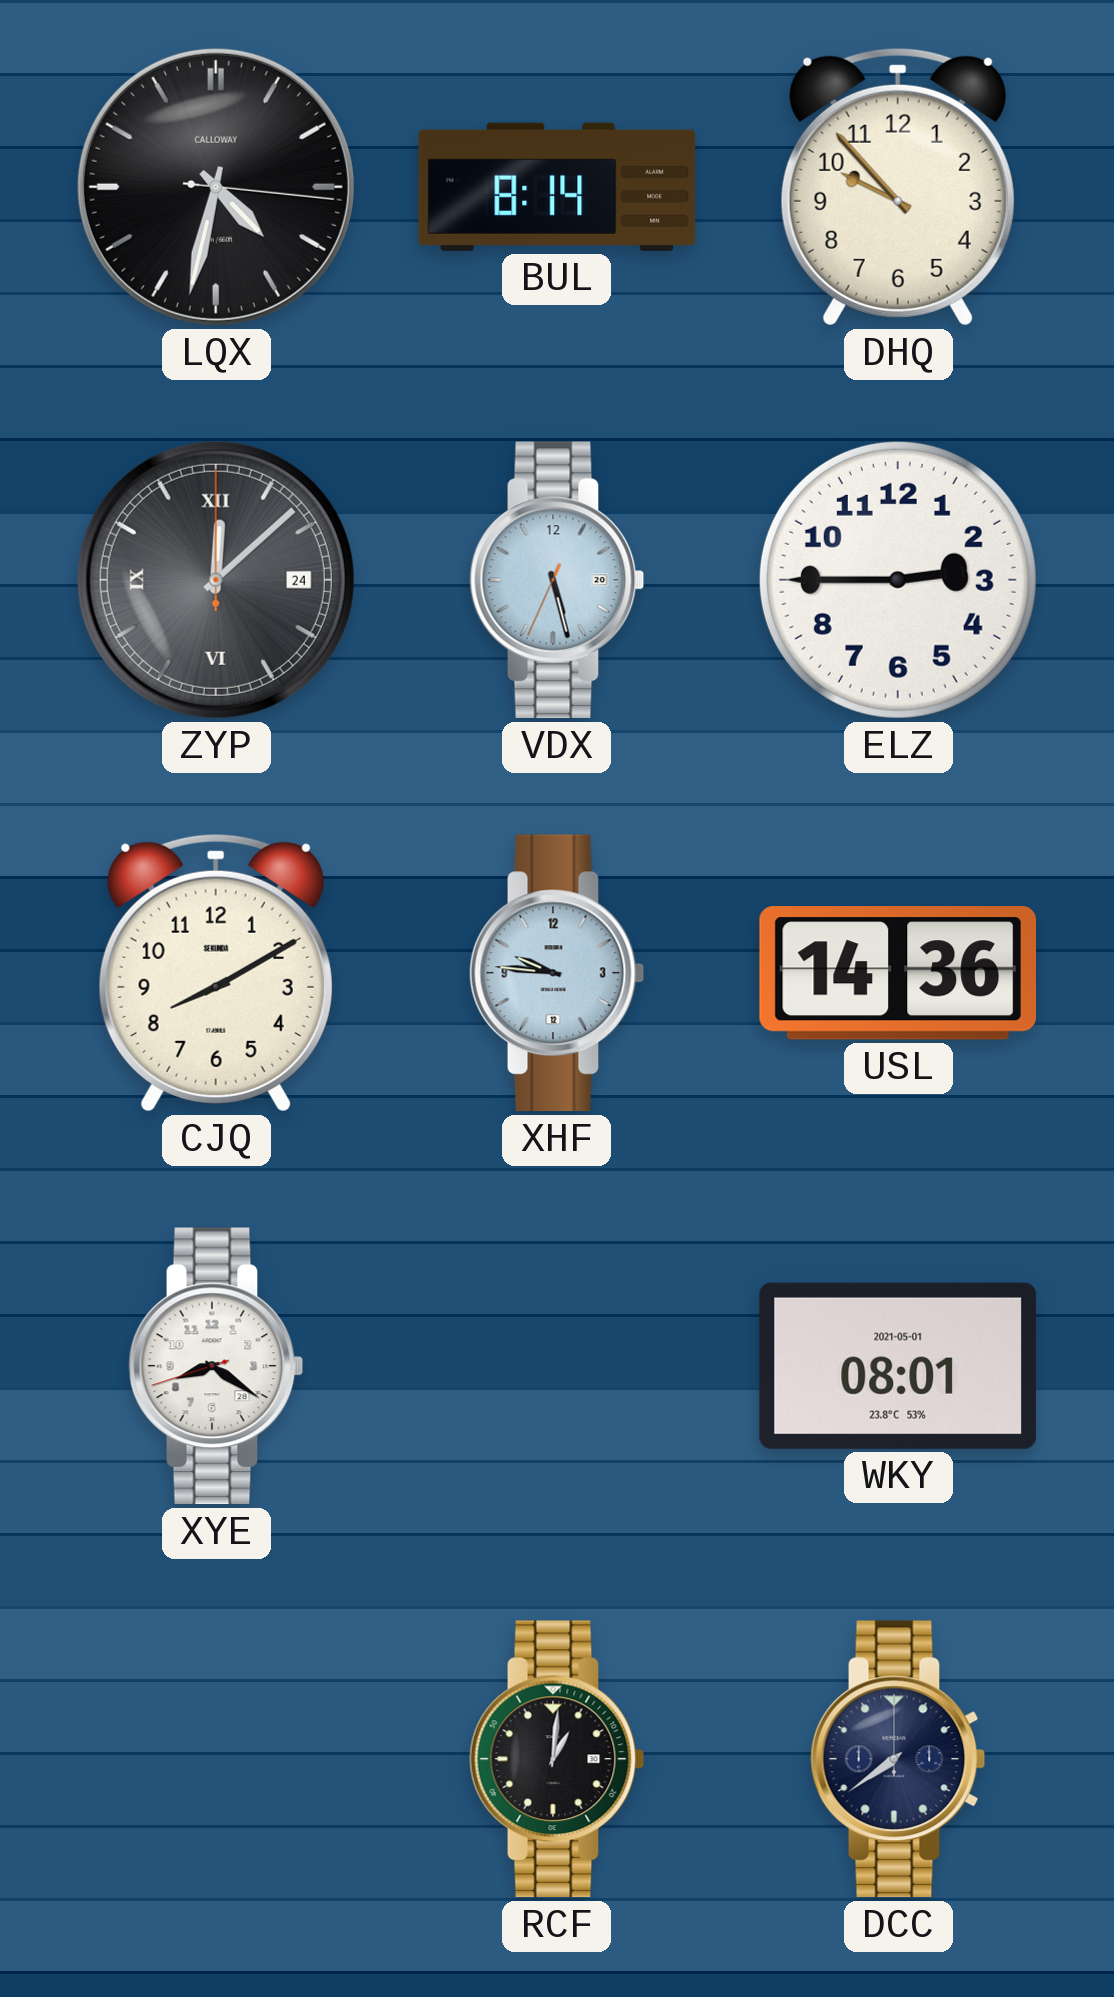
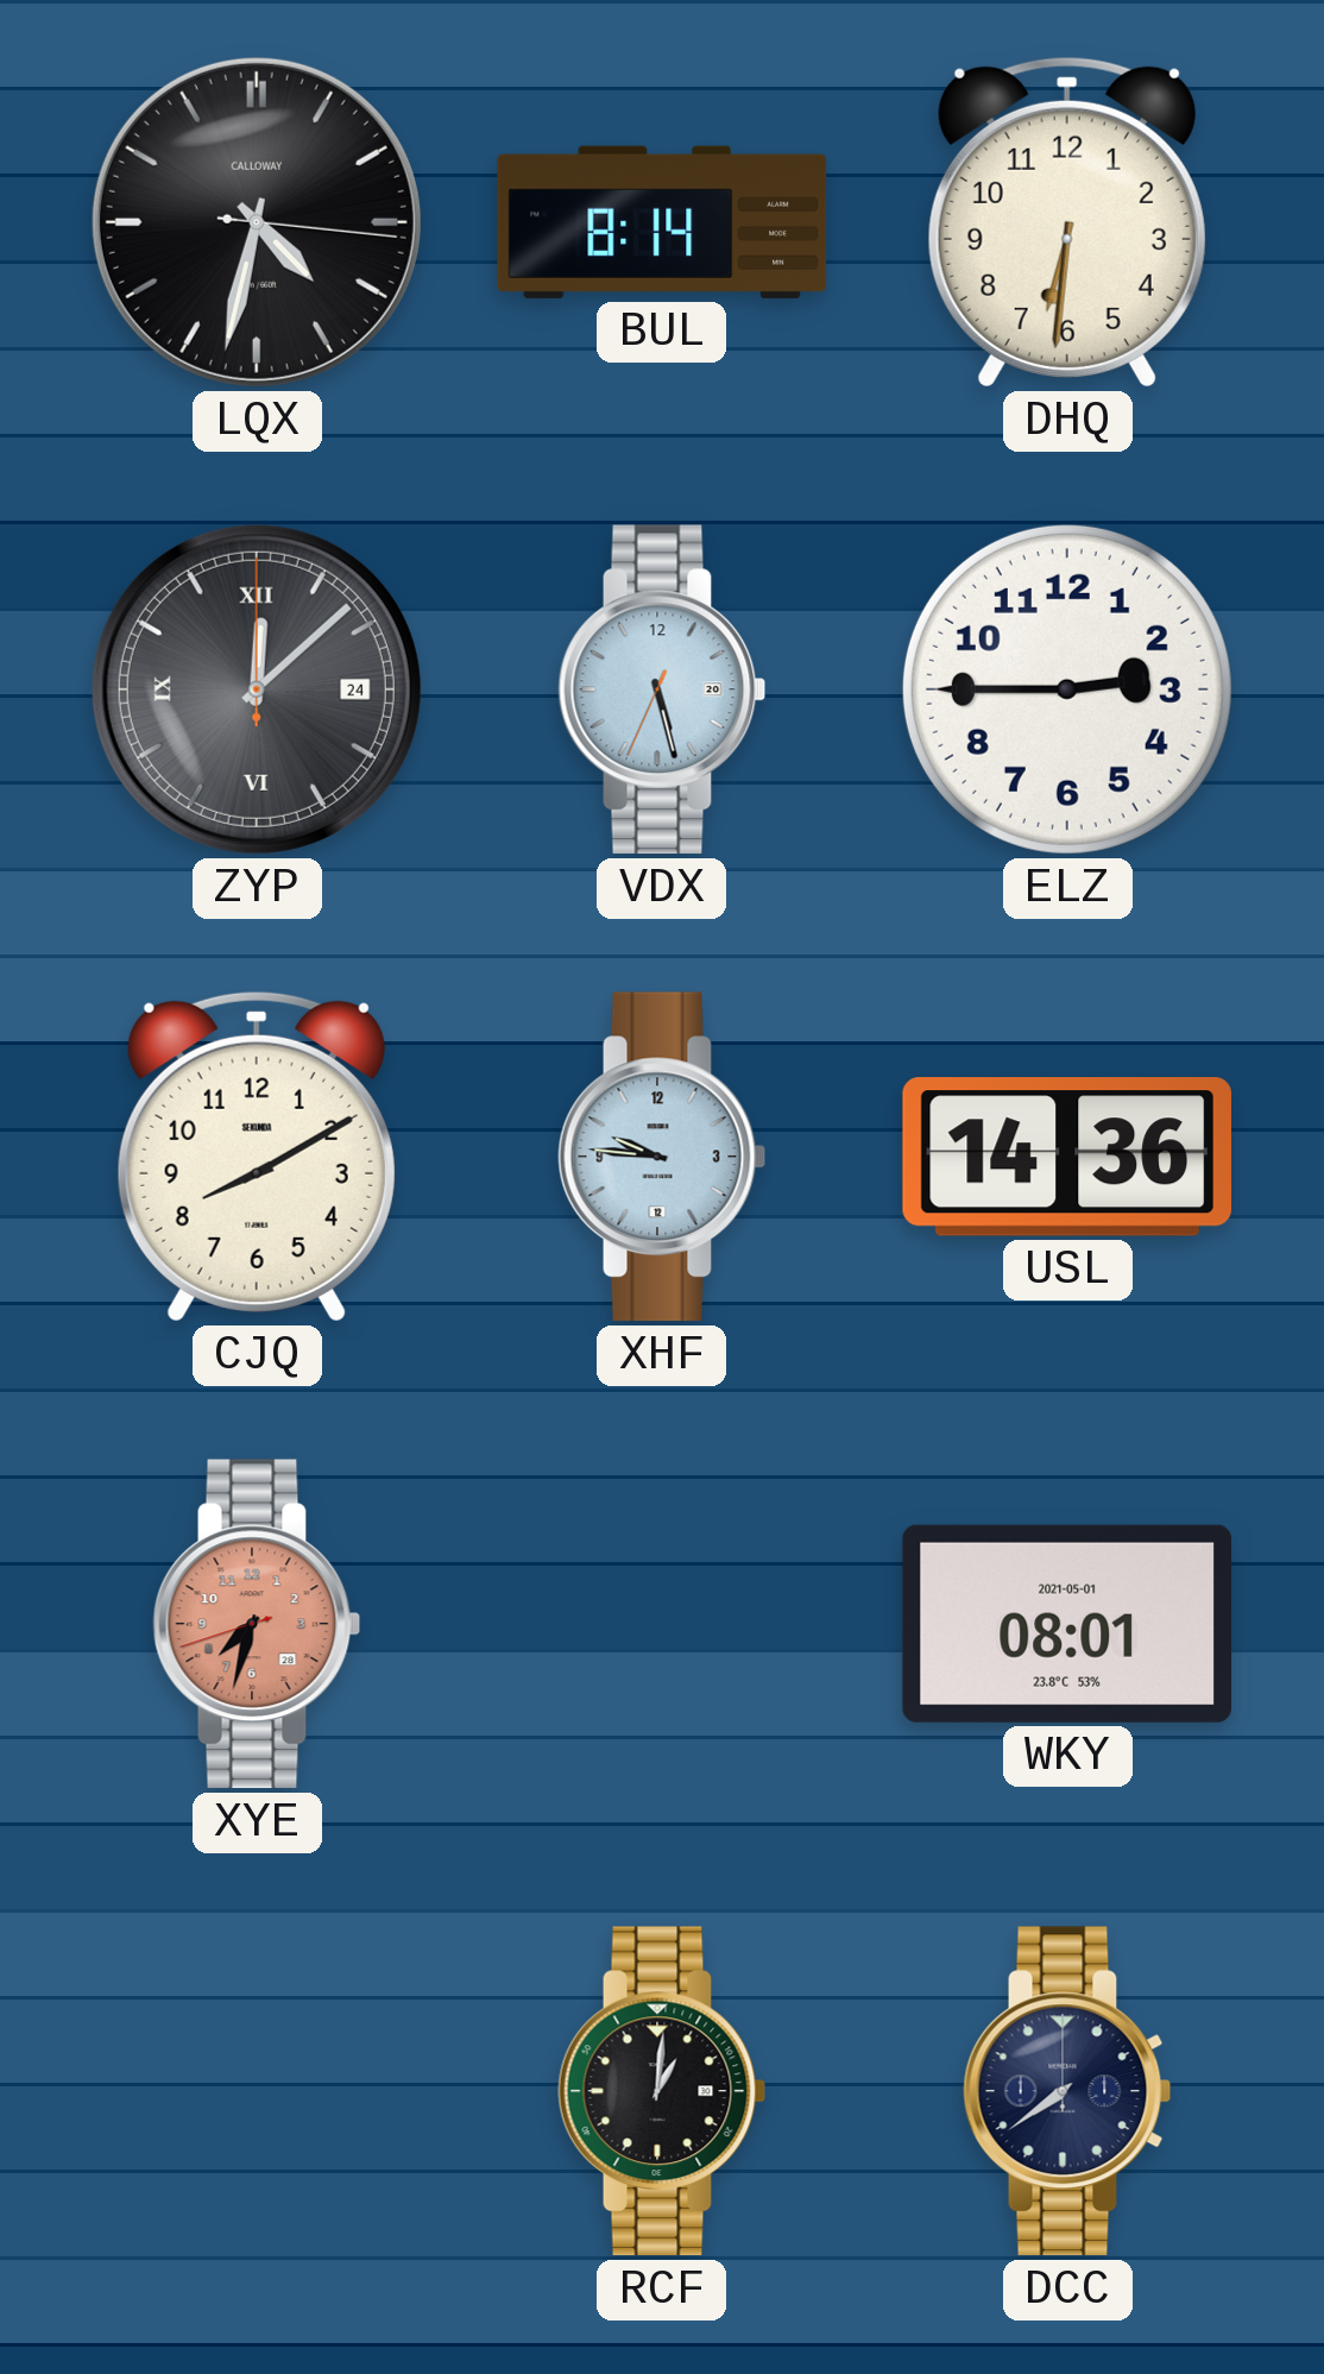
DHQ: 9:53 -> 6:31
XYE: 8:20 -> 7:32
XYE dial: white -> salmon
